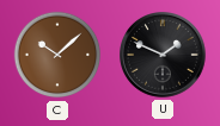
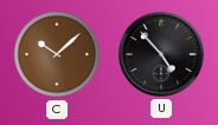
U: 1:49 -> 4:53
